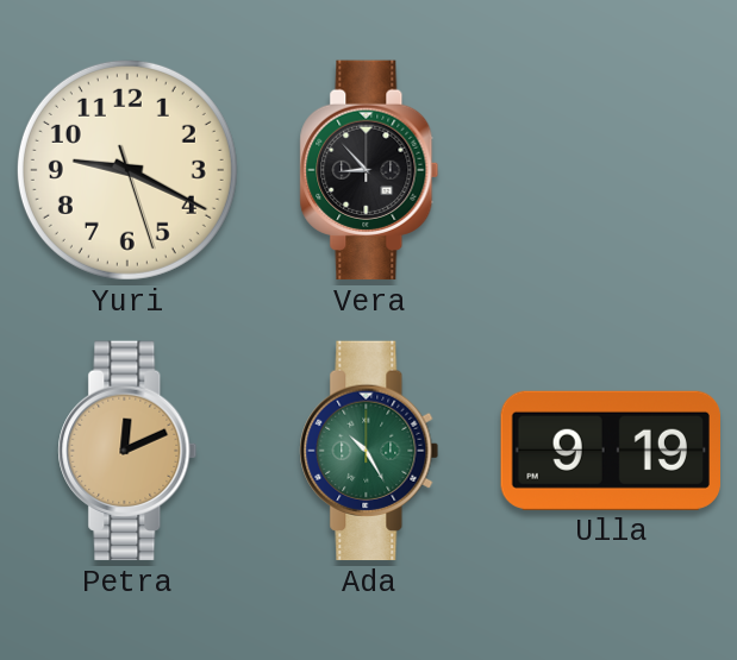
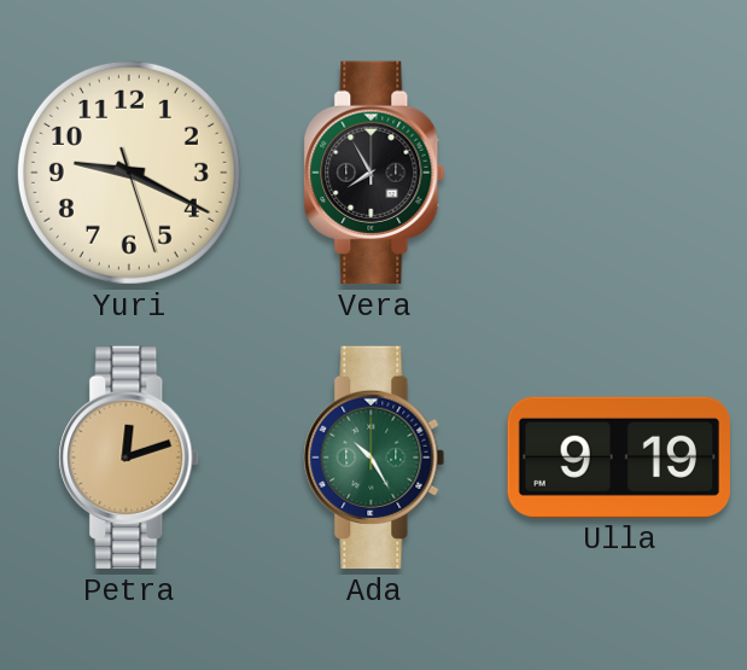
Vera: 8:53 -> 7:55
Petra: 12:11 -> 12:12
